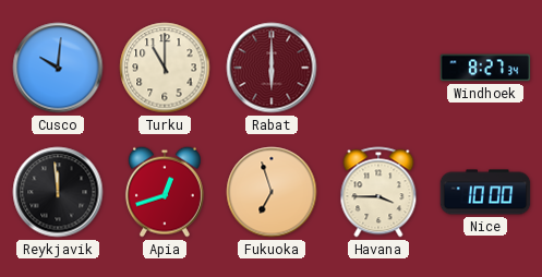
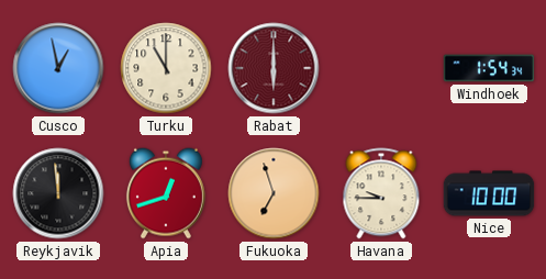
Cusco: 10:01 -> 12:58
Windhoek: 8:27 -> 1:54
Havana: 3:45 -> 9:45
